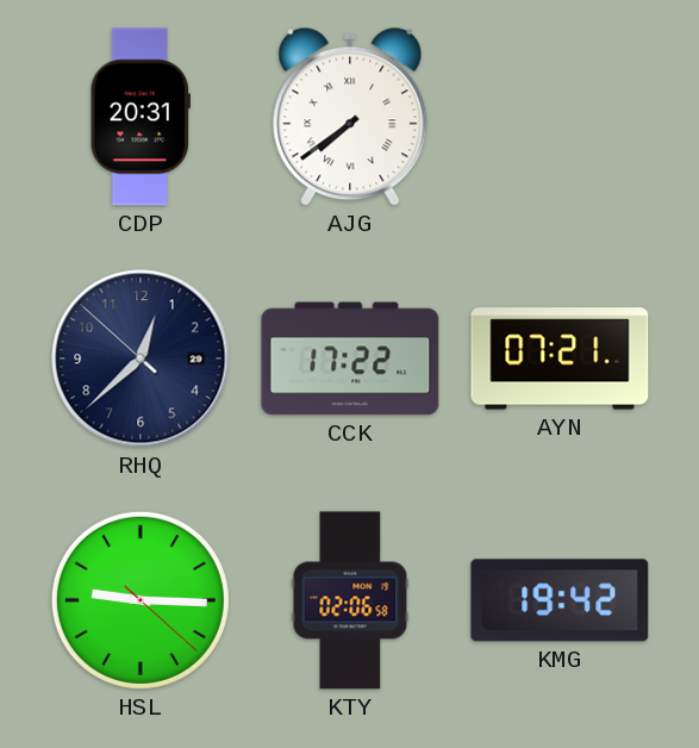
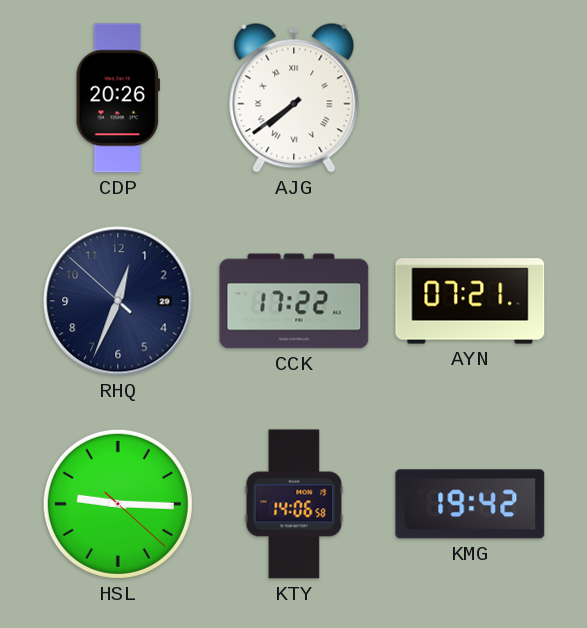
CDP: 20:31 -> 20:26
RHQ: 12:37 -> 12:33
KTY: 02:06 -> 14:06
